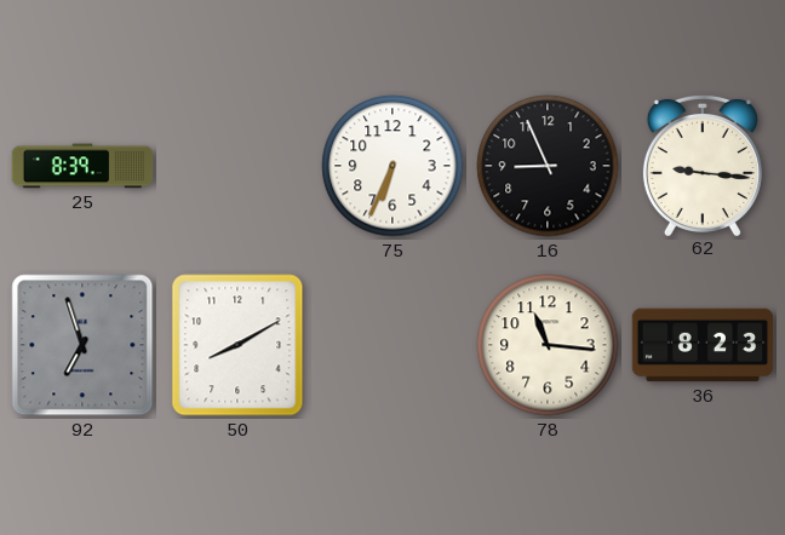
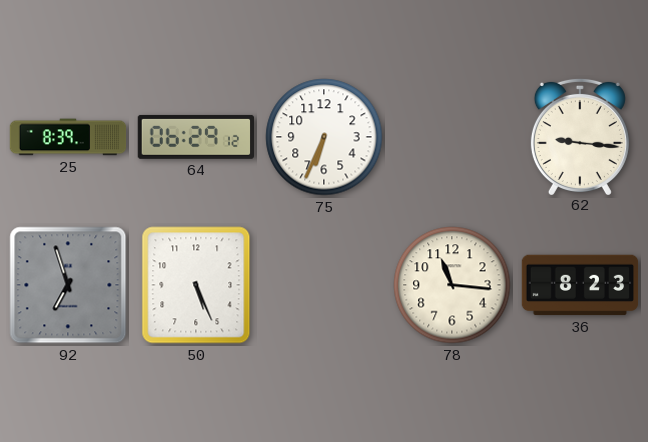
64: none -> 06:29
16: 8:56 -> none
50: 8:10 -> 5:26
